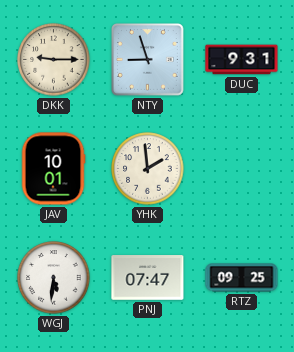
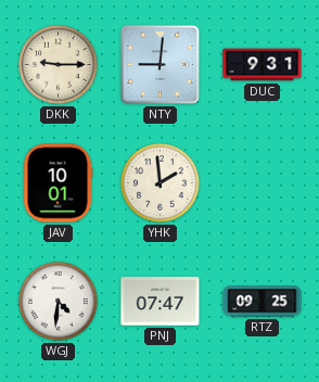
NTY: 8:57 -> 9:01
WGJ: 5:31 -> 4:31
